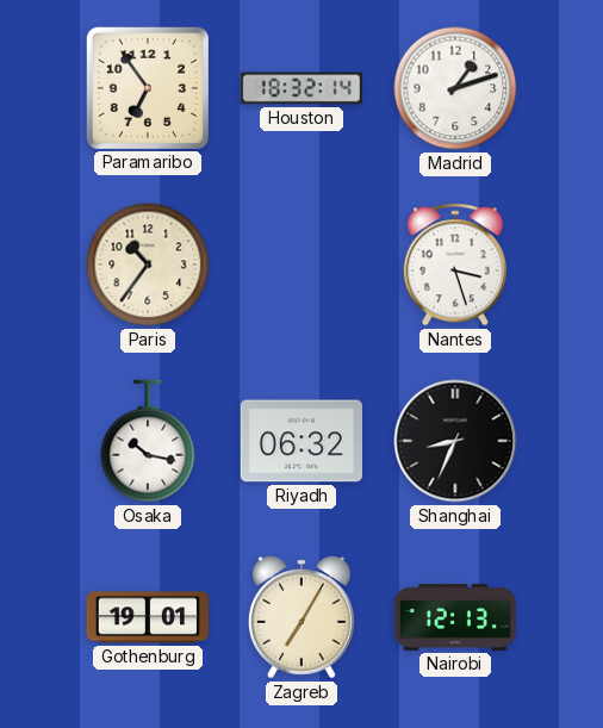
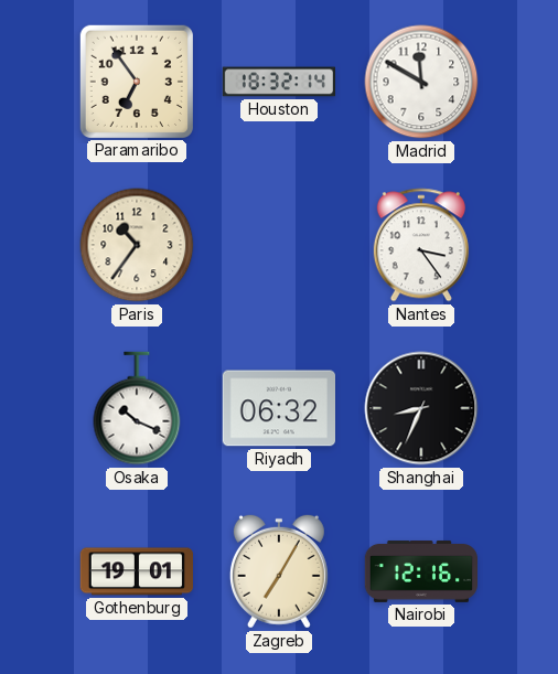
Madrid: 1:12 -> 11:50
Nantes: 3:27 -> 3:24
Osaka: 10:17 -> 10:19
Nairobi: 12:13 -> 12:16
